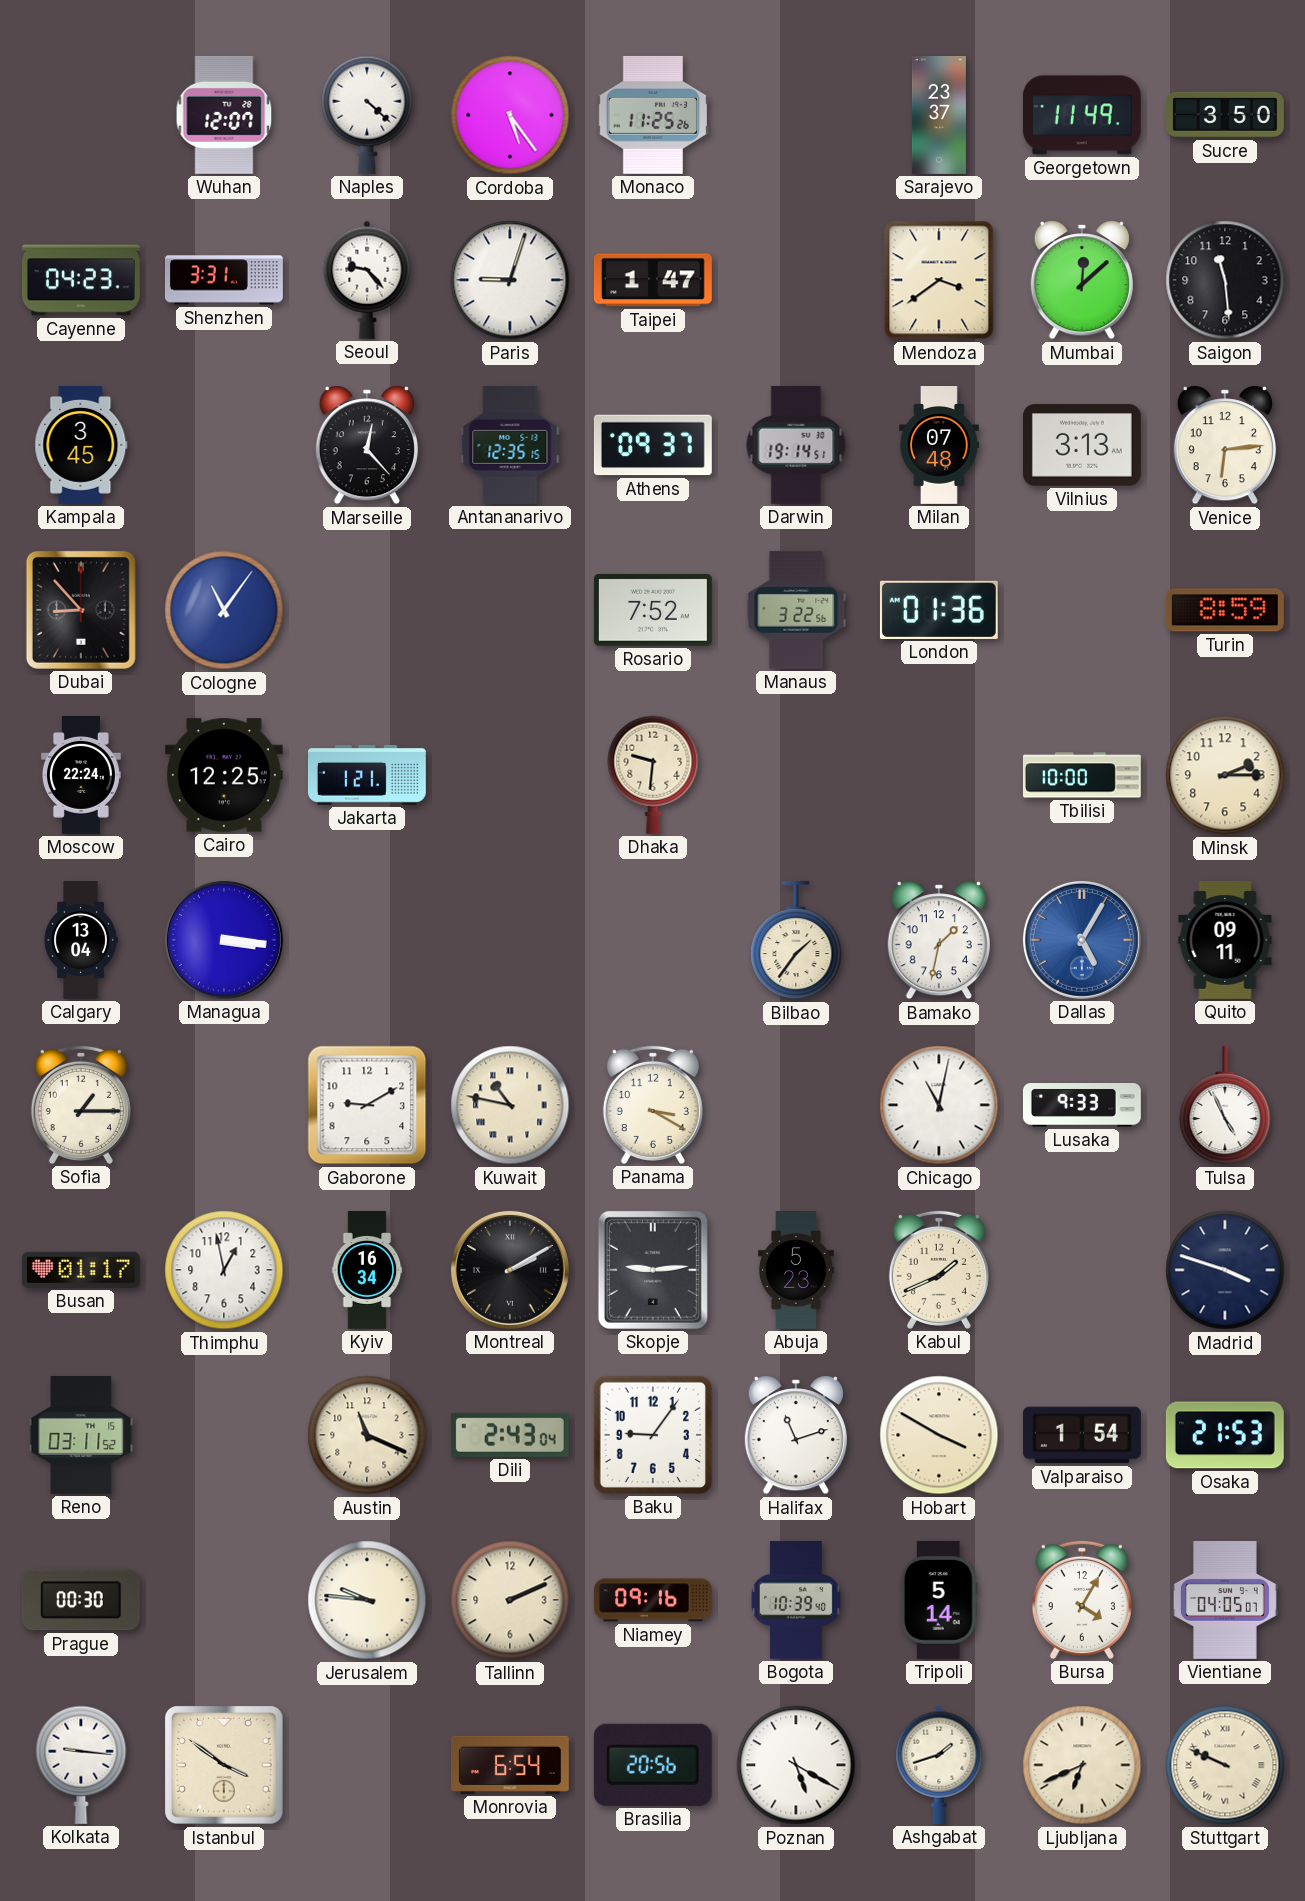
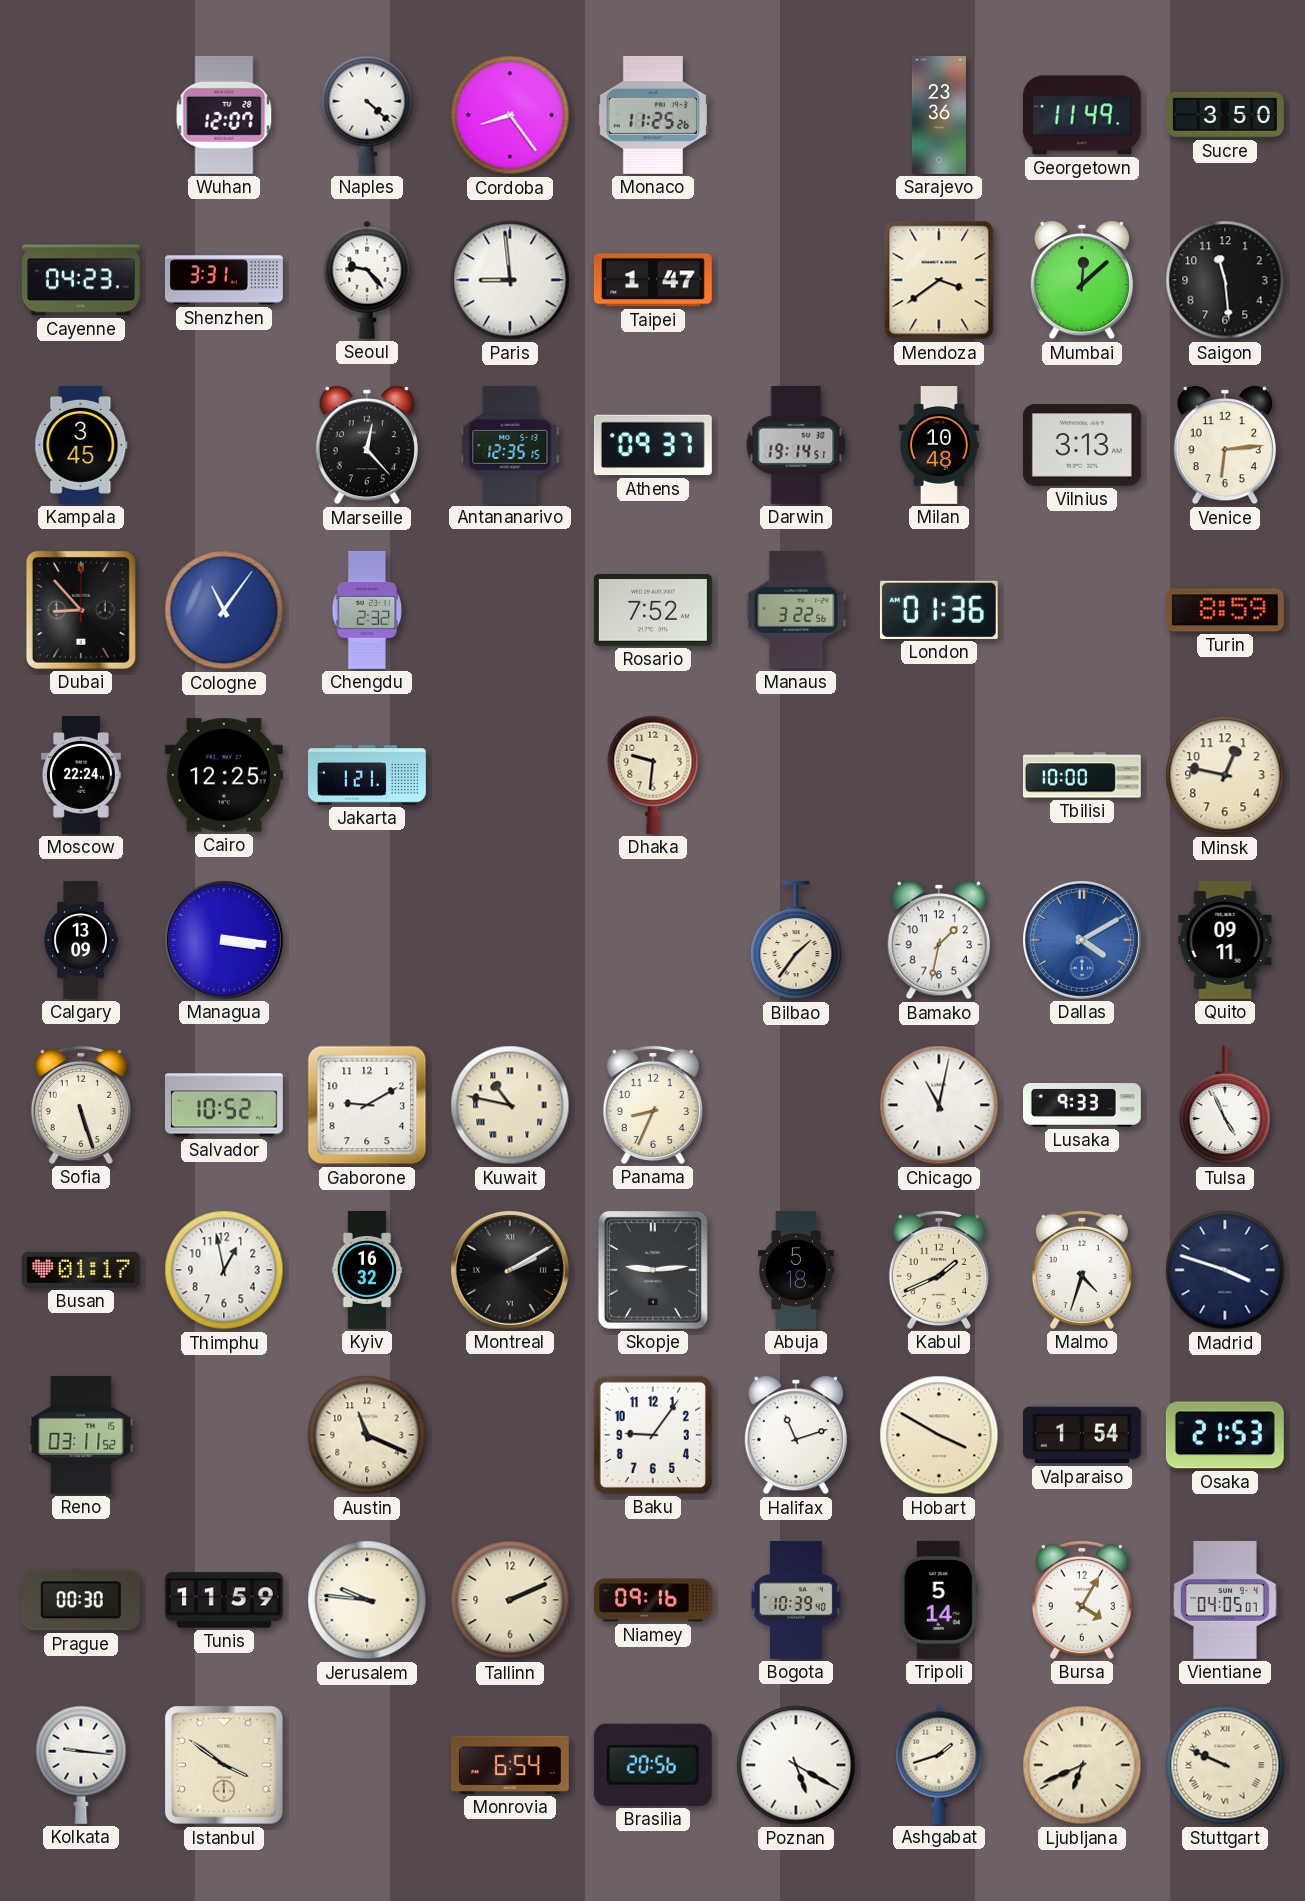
Cordoba: 5:24 -> 8:24
Sarajevo: 23:37 -> 23:36
Paris: 9:03 -> 8:59
Milan: 07:48 -> 10:48
Chengdu: none -> 2:32
Minsk: 2:15 -> 12:47
Calgary: 13:04 -> 13:09
Dallas: 5:05 -> 4:10
Sofia: 1:15 -> 5:27
Salvador: none -> 10:52
Panama: 3:20 -> 8:34
Kyiv: 16:34 -> 16:32
Abuja: 5:23 -> 5:18
Malmo: none -> 4:33
Dili: 2:43 -> none
Tunis: none -> 11:59
